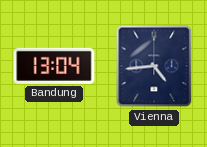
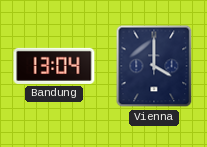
Vienna: 4:44 -> 4:00
